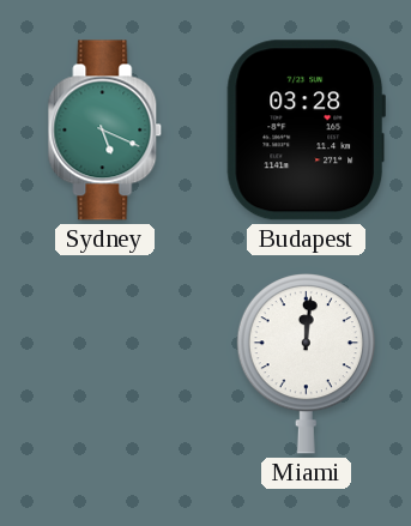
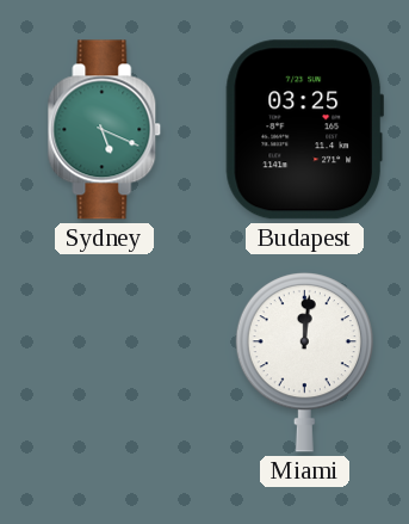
Budapest: 03:28 -> 03:25
